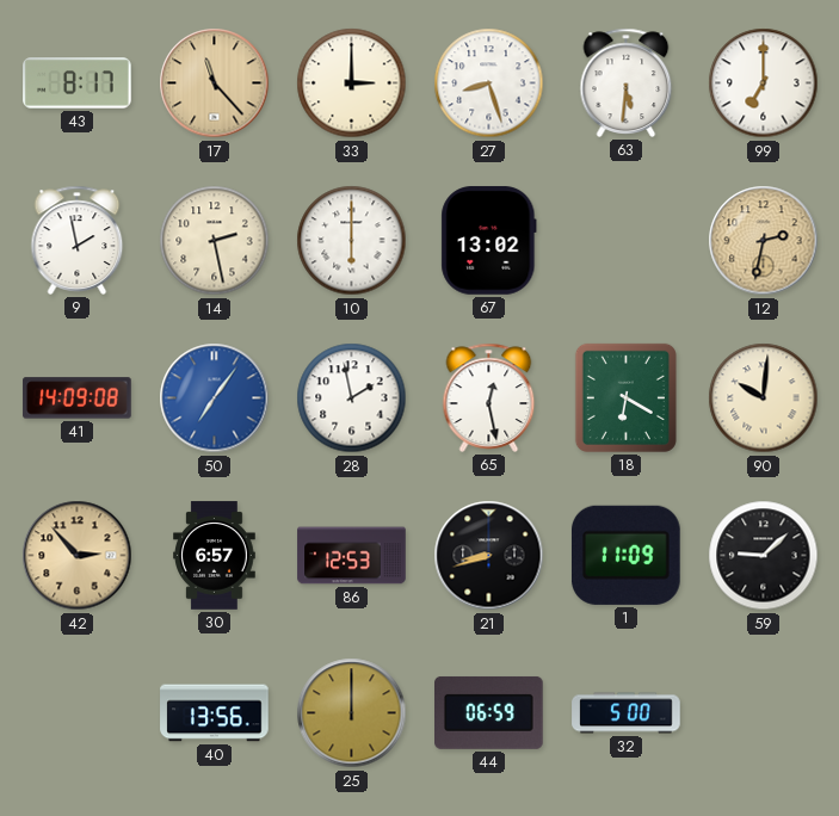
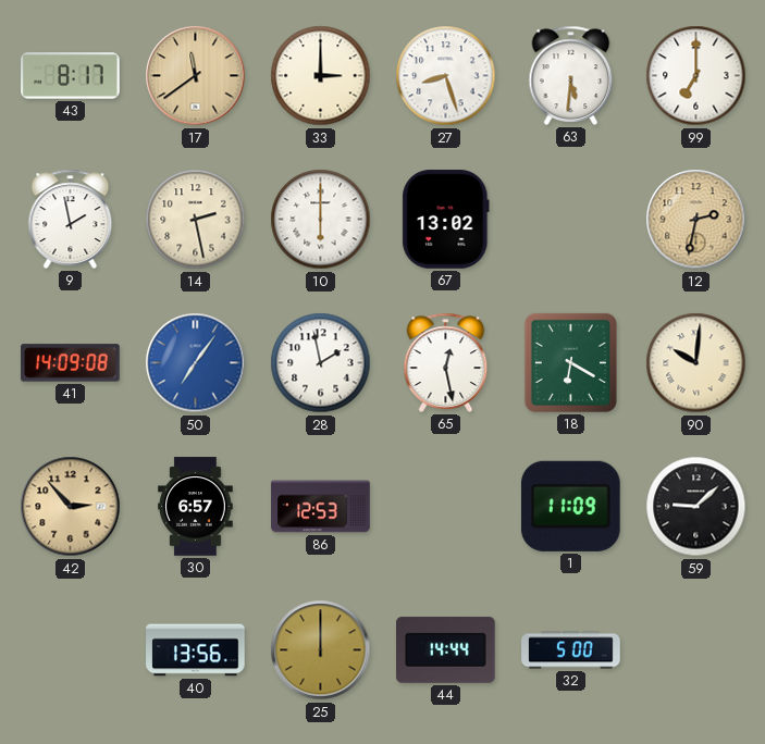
17: 11:23 -> 11:39
21: 8:42 -> none
44: 06:59 -> 14:44
